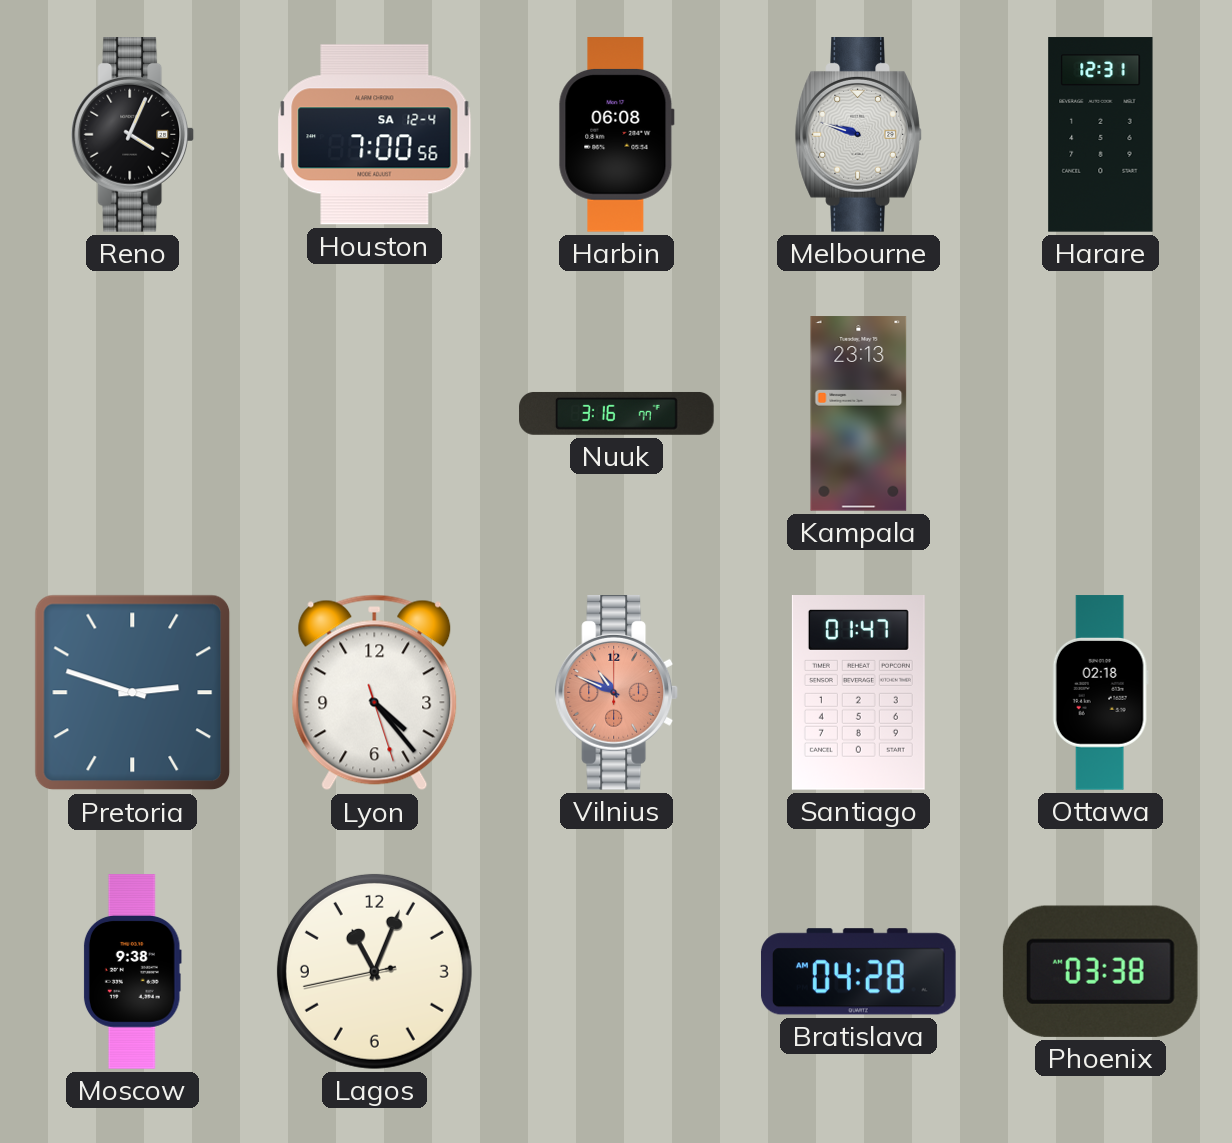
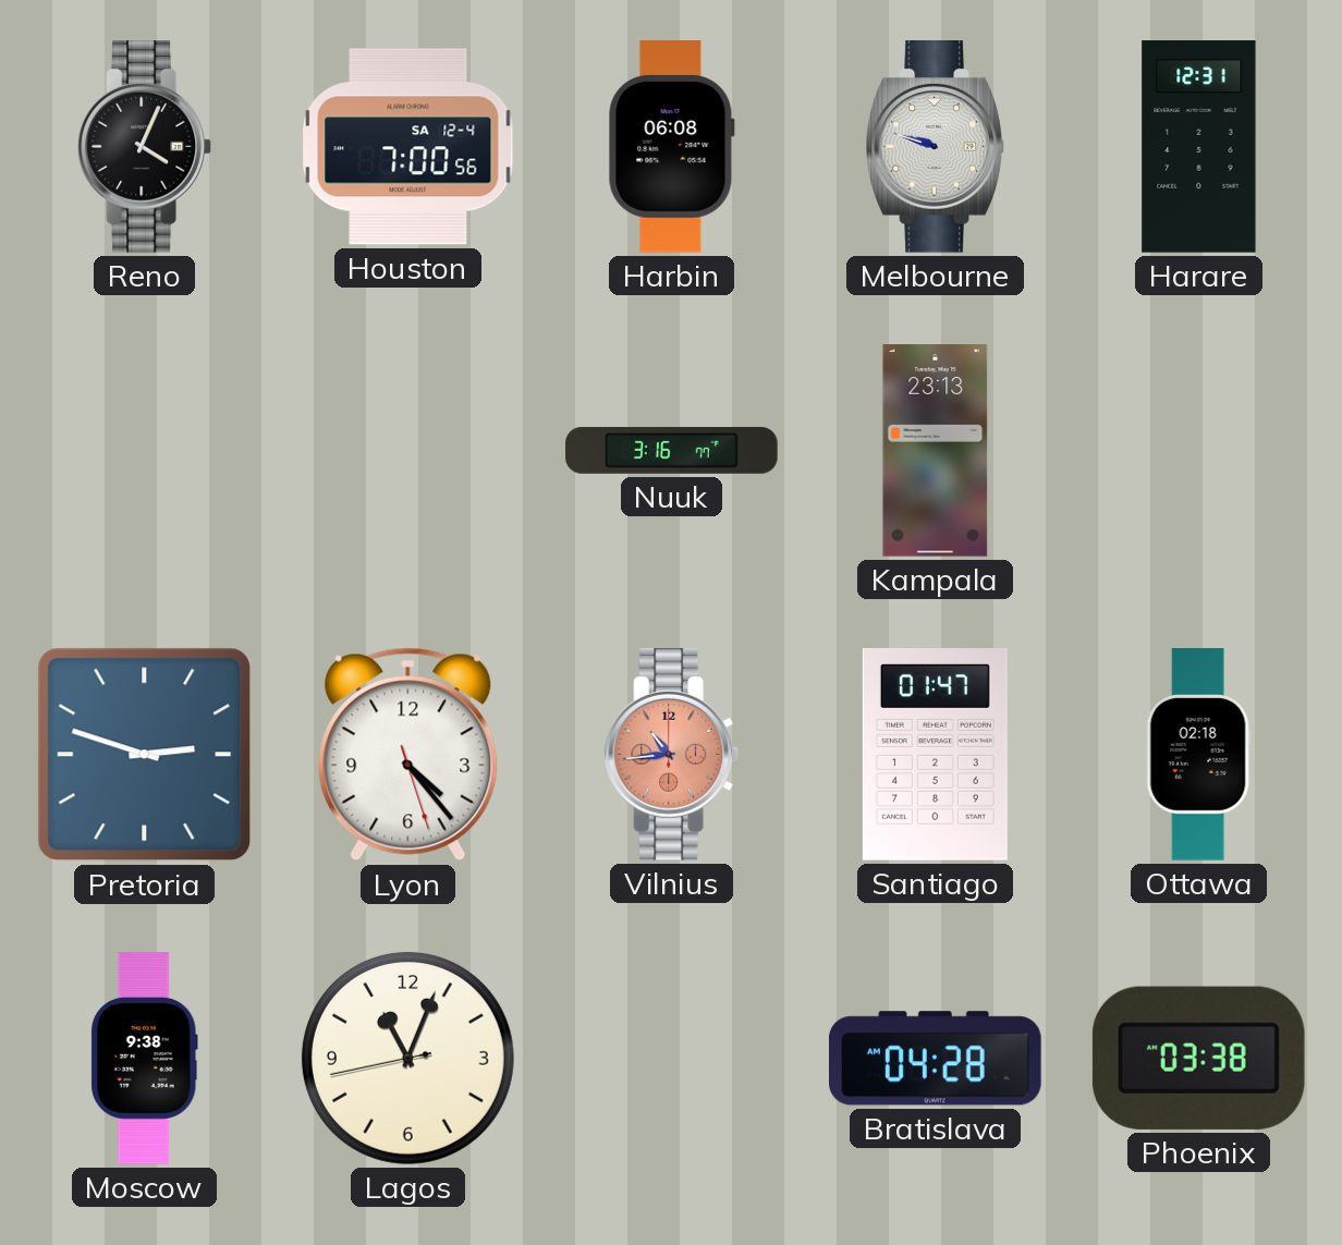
Vilnius: 10:49 -> 10:44
